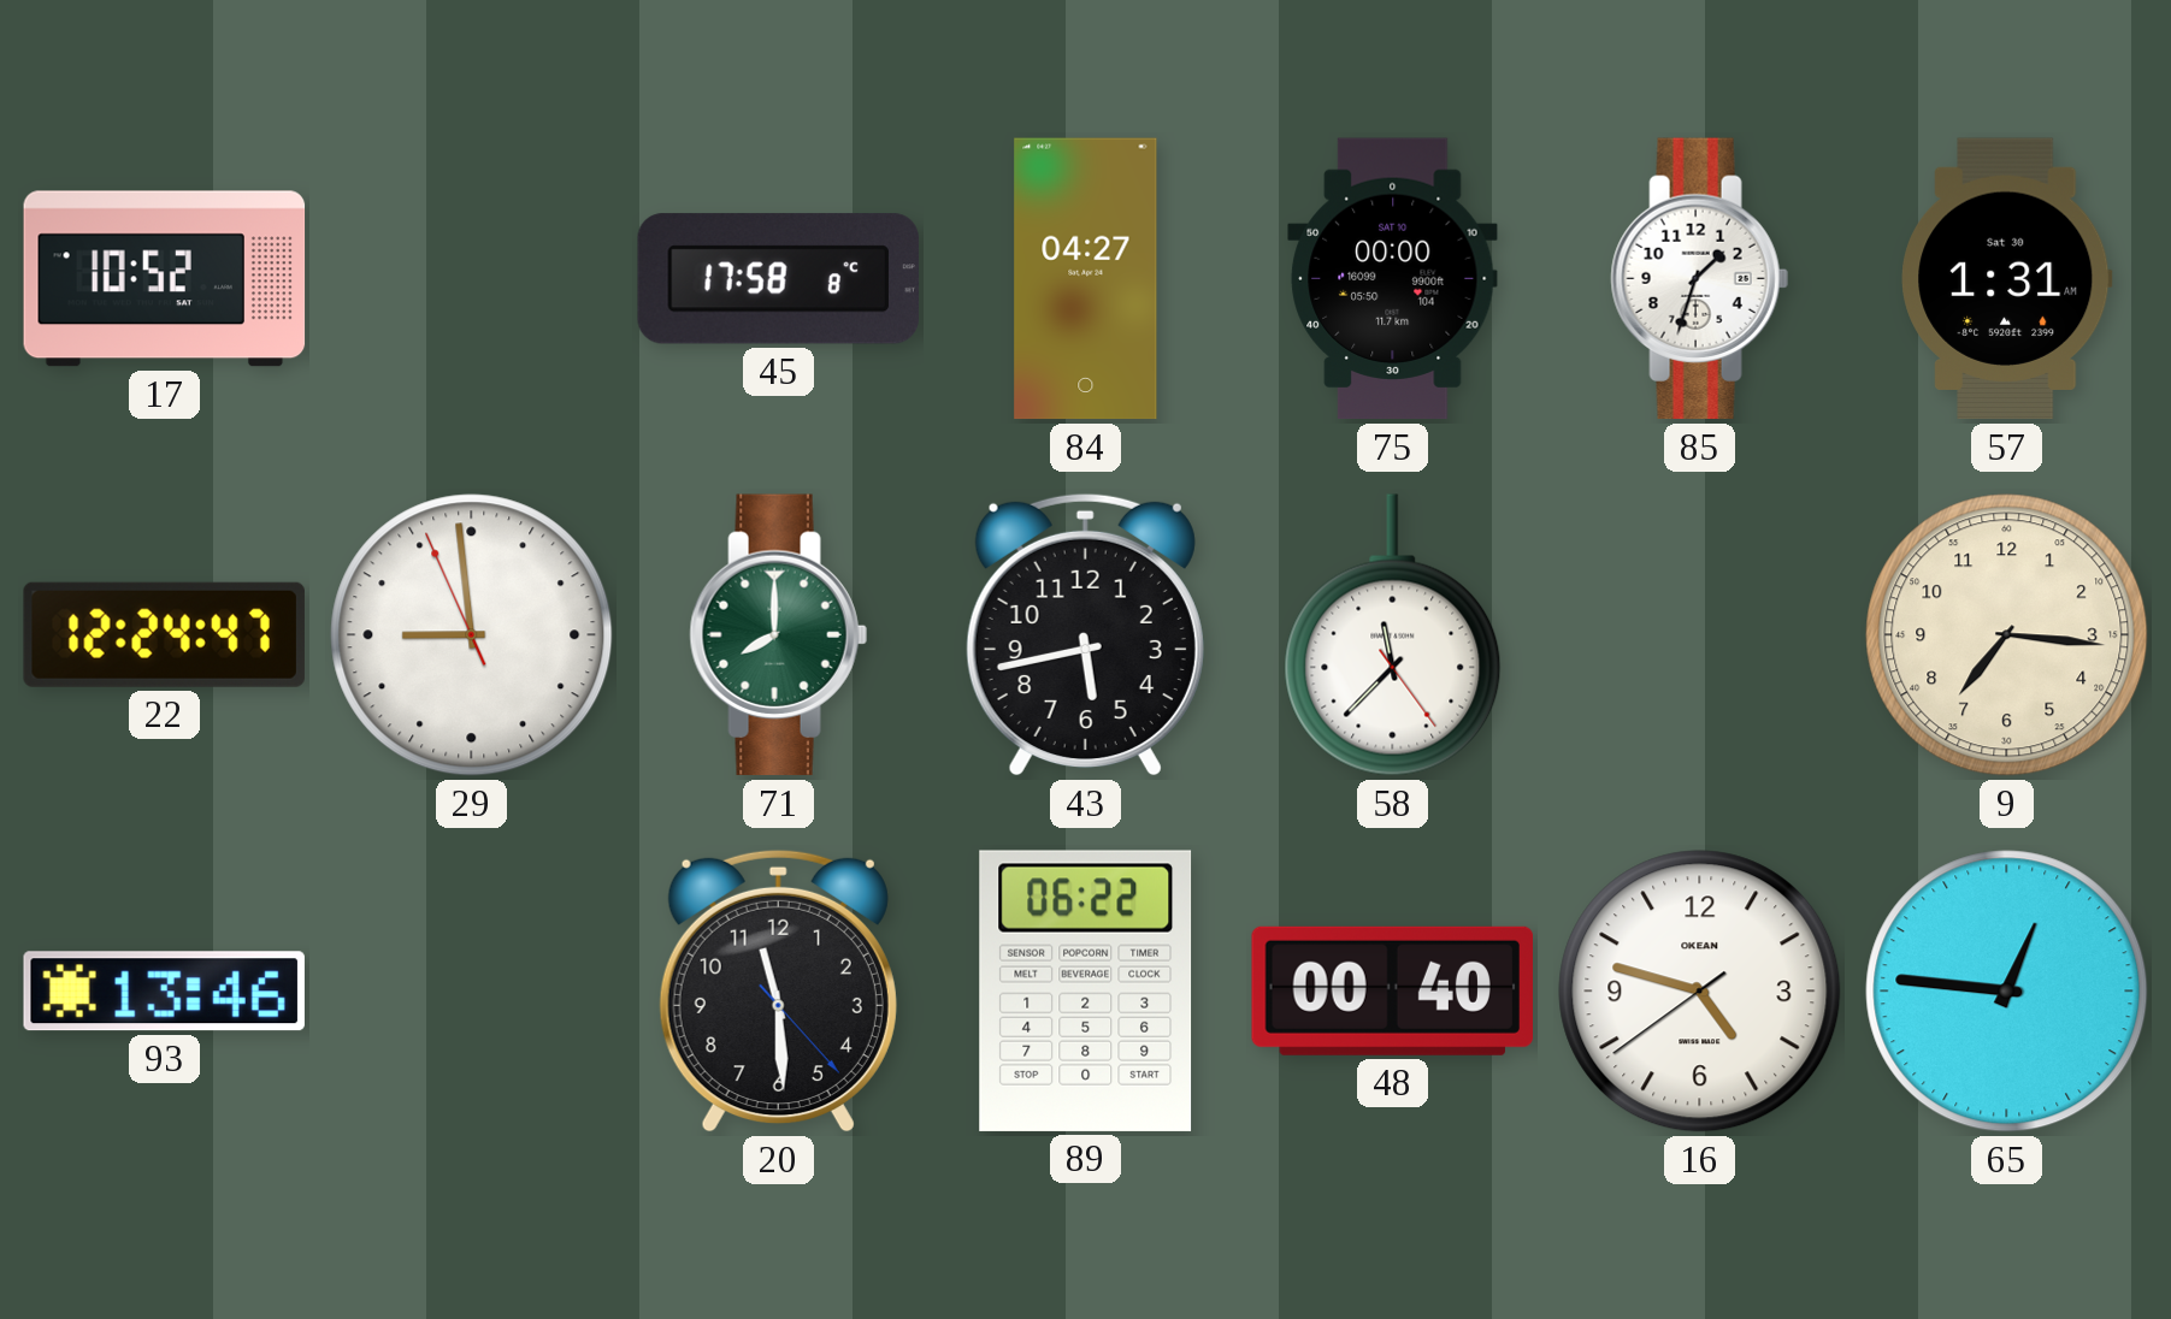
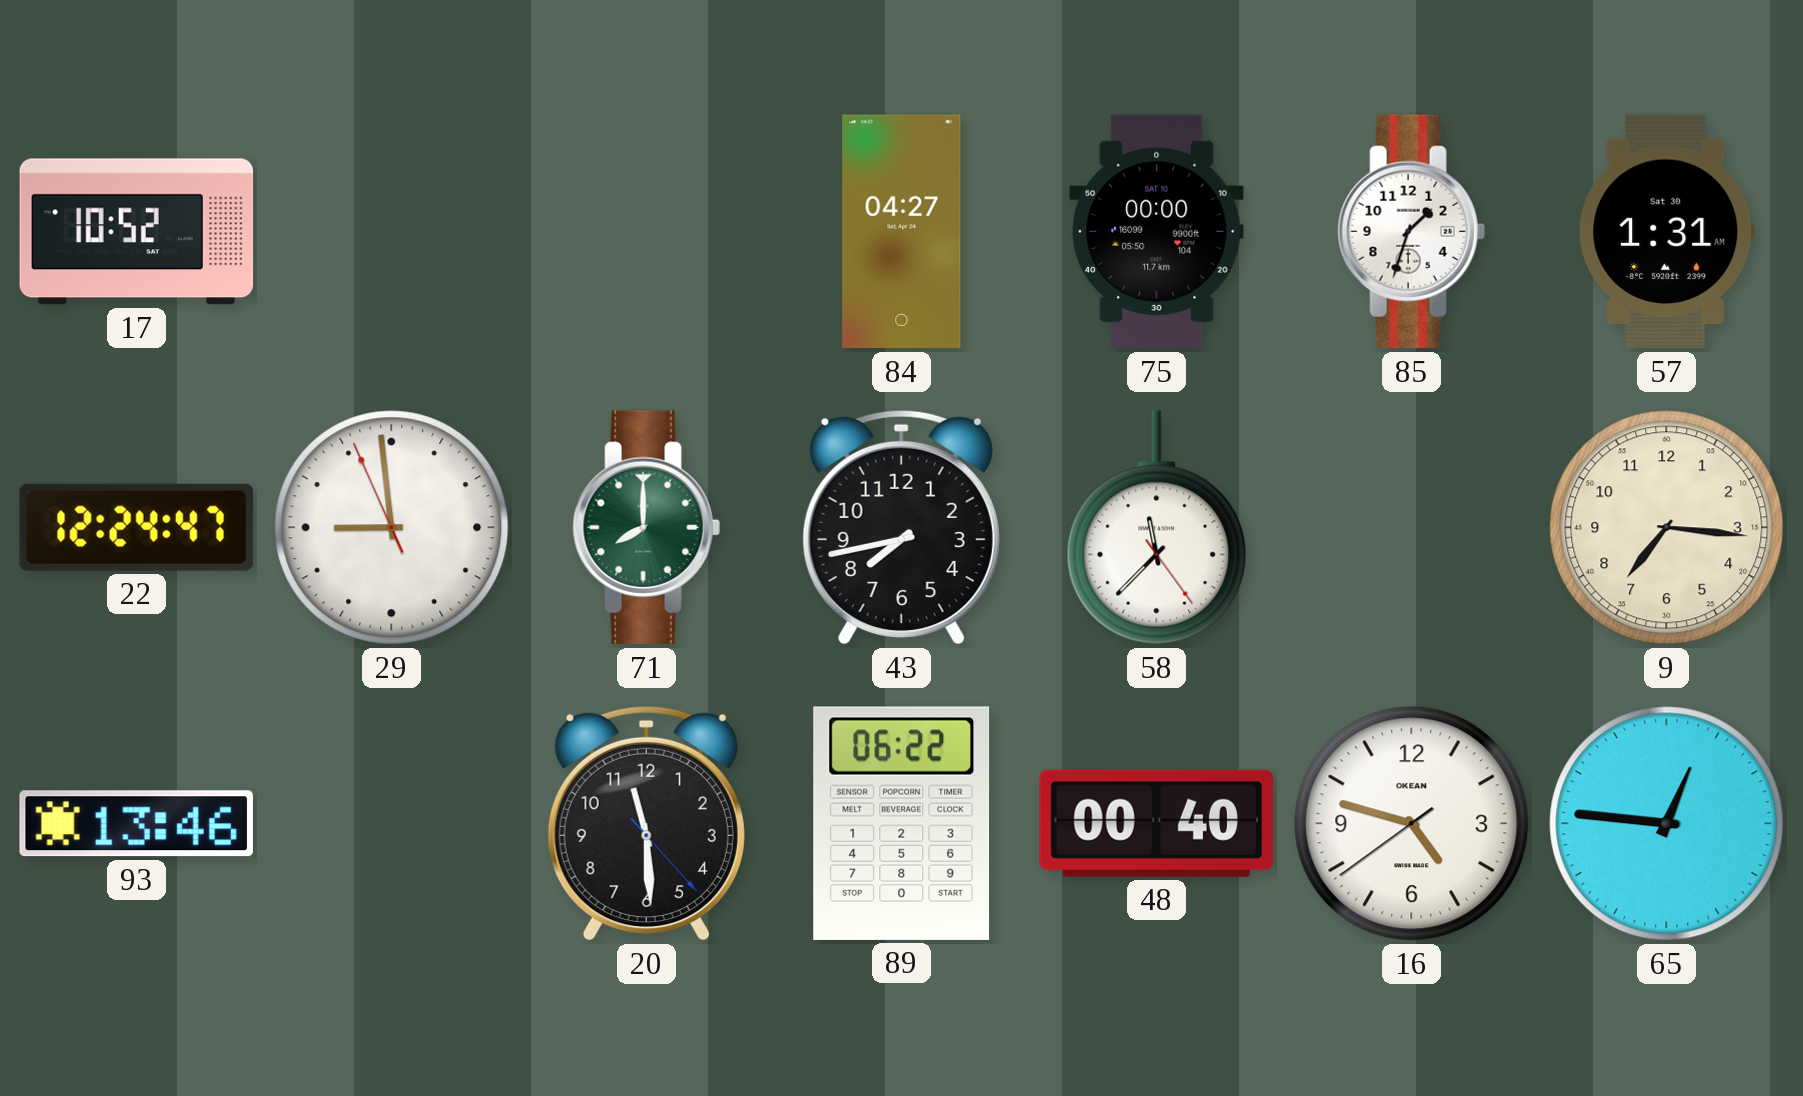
45: 17:58 -> none
43: 5:43 -> 7:43
